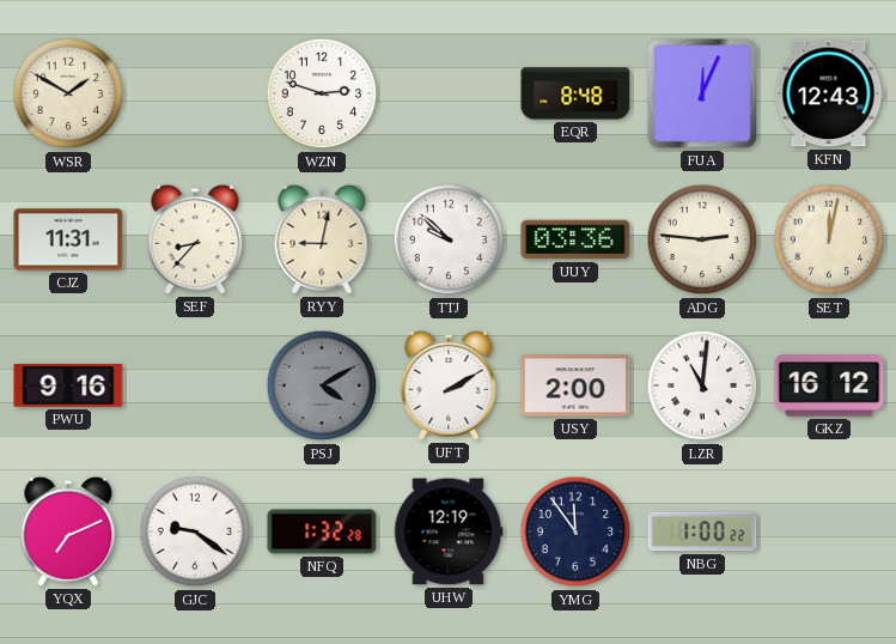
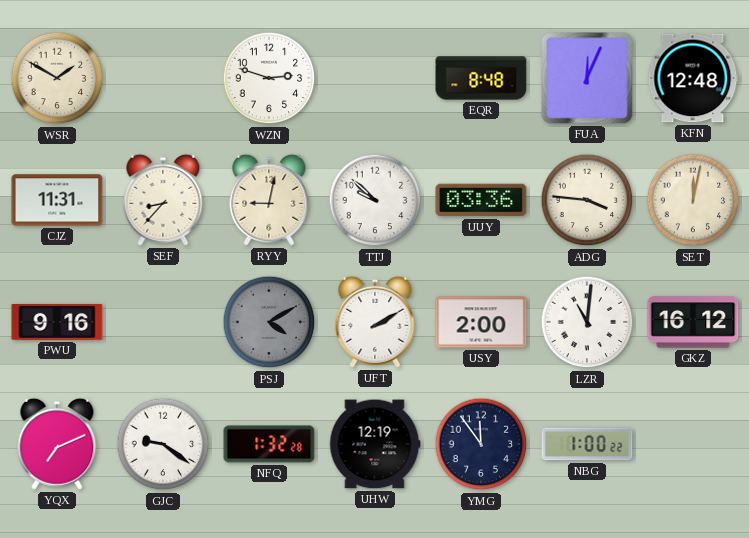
KFN: 12:43 -> 12:48
ADG: 2:46 -> 3:46
